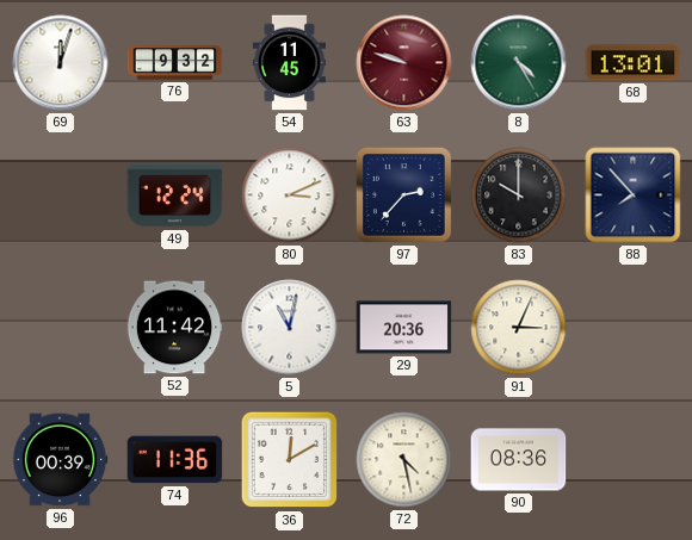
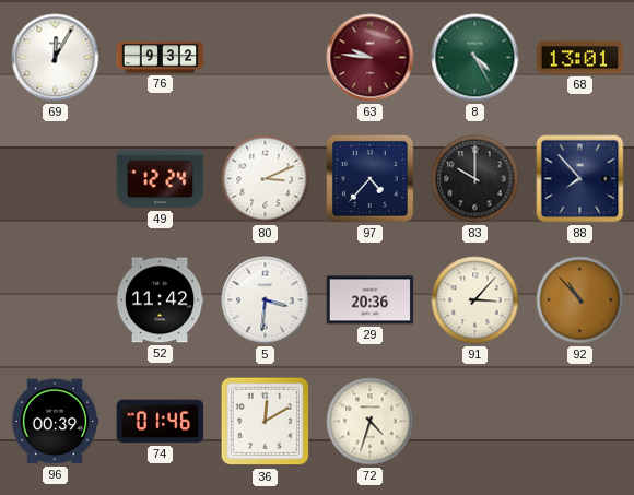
69: 12:03 -> 12:05
54: 11:45 -> none
63: 9:48 -> 9:46
97: 2:37 -> 4:37
5: 11:02 -> 3:31
91: 3:04 -> 3:07
92: none -> 10:53
74: 11:36 -> 01:46
72: 4:28 -> 4:33
90: 08:36 -> none
